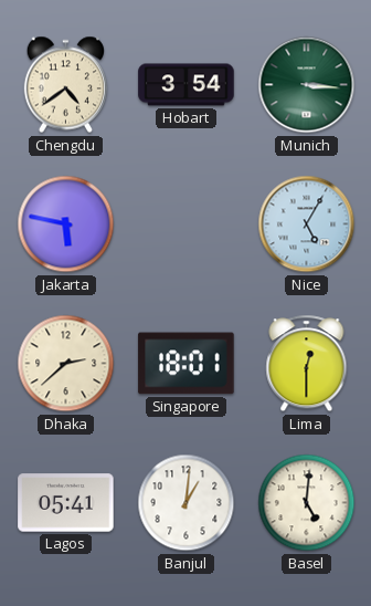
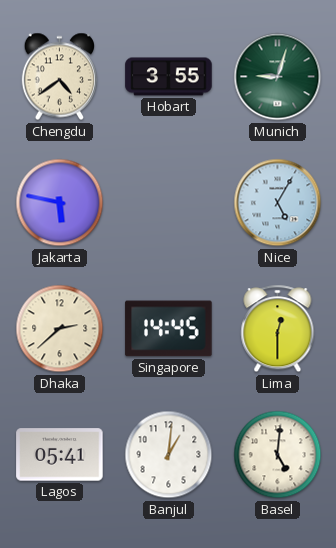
Hobart: 3:54 -> 3:55
Munich: 3:16 -> 9:03
Singapore: 18:01 -> 14:45
